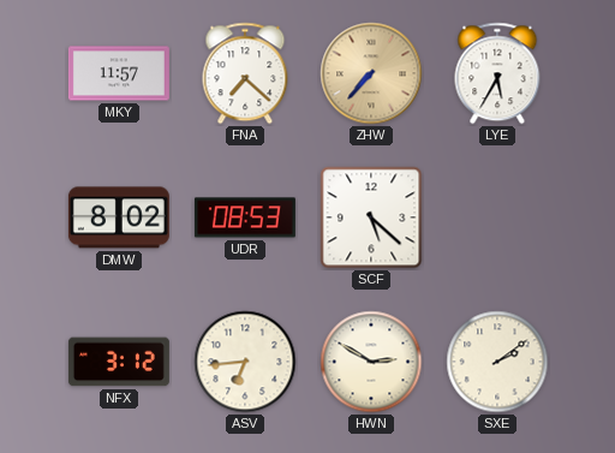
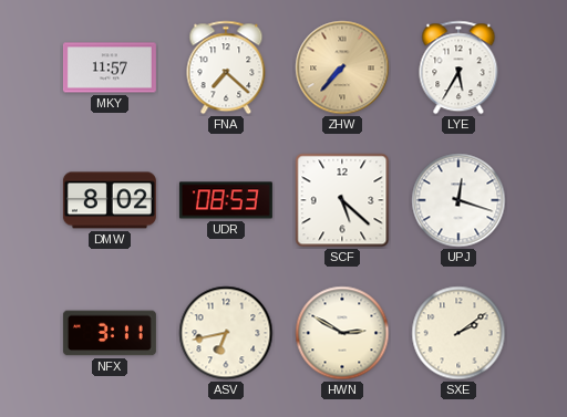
UPJ: none -> 12:18
NFX: 3:12 -> 3:11
ASV: 6:44 -> 6:43
